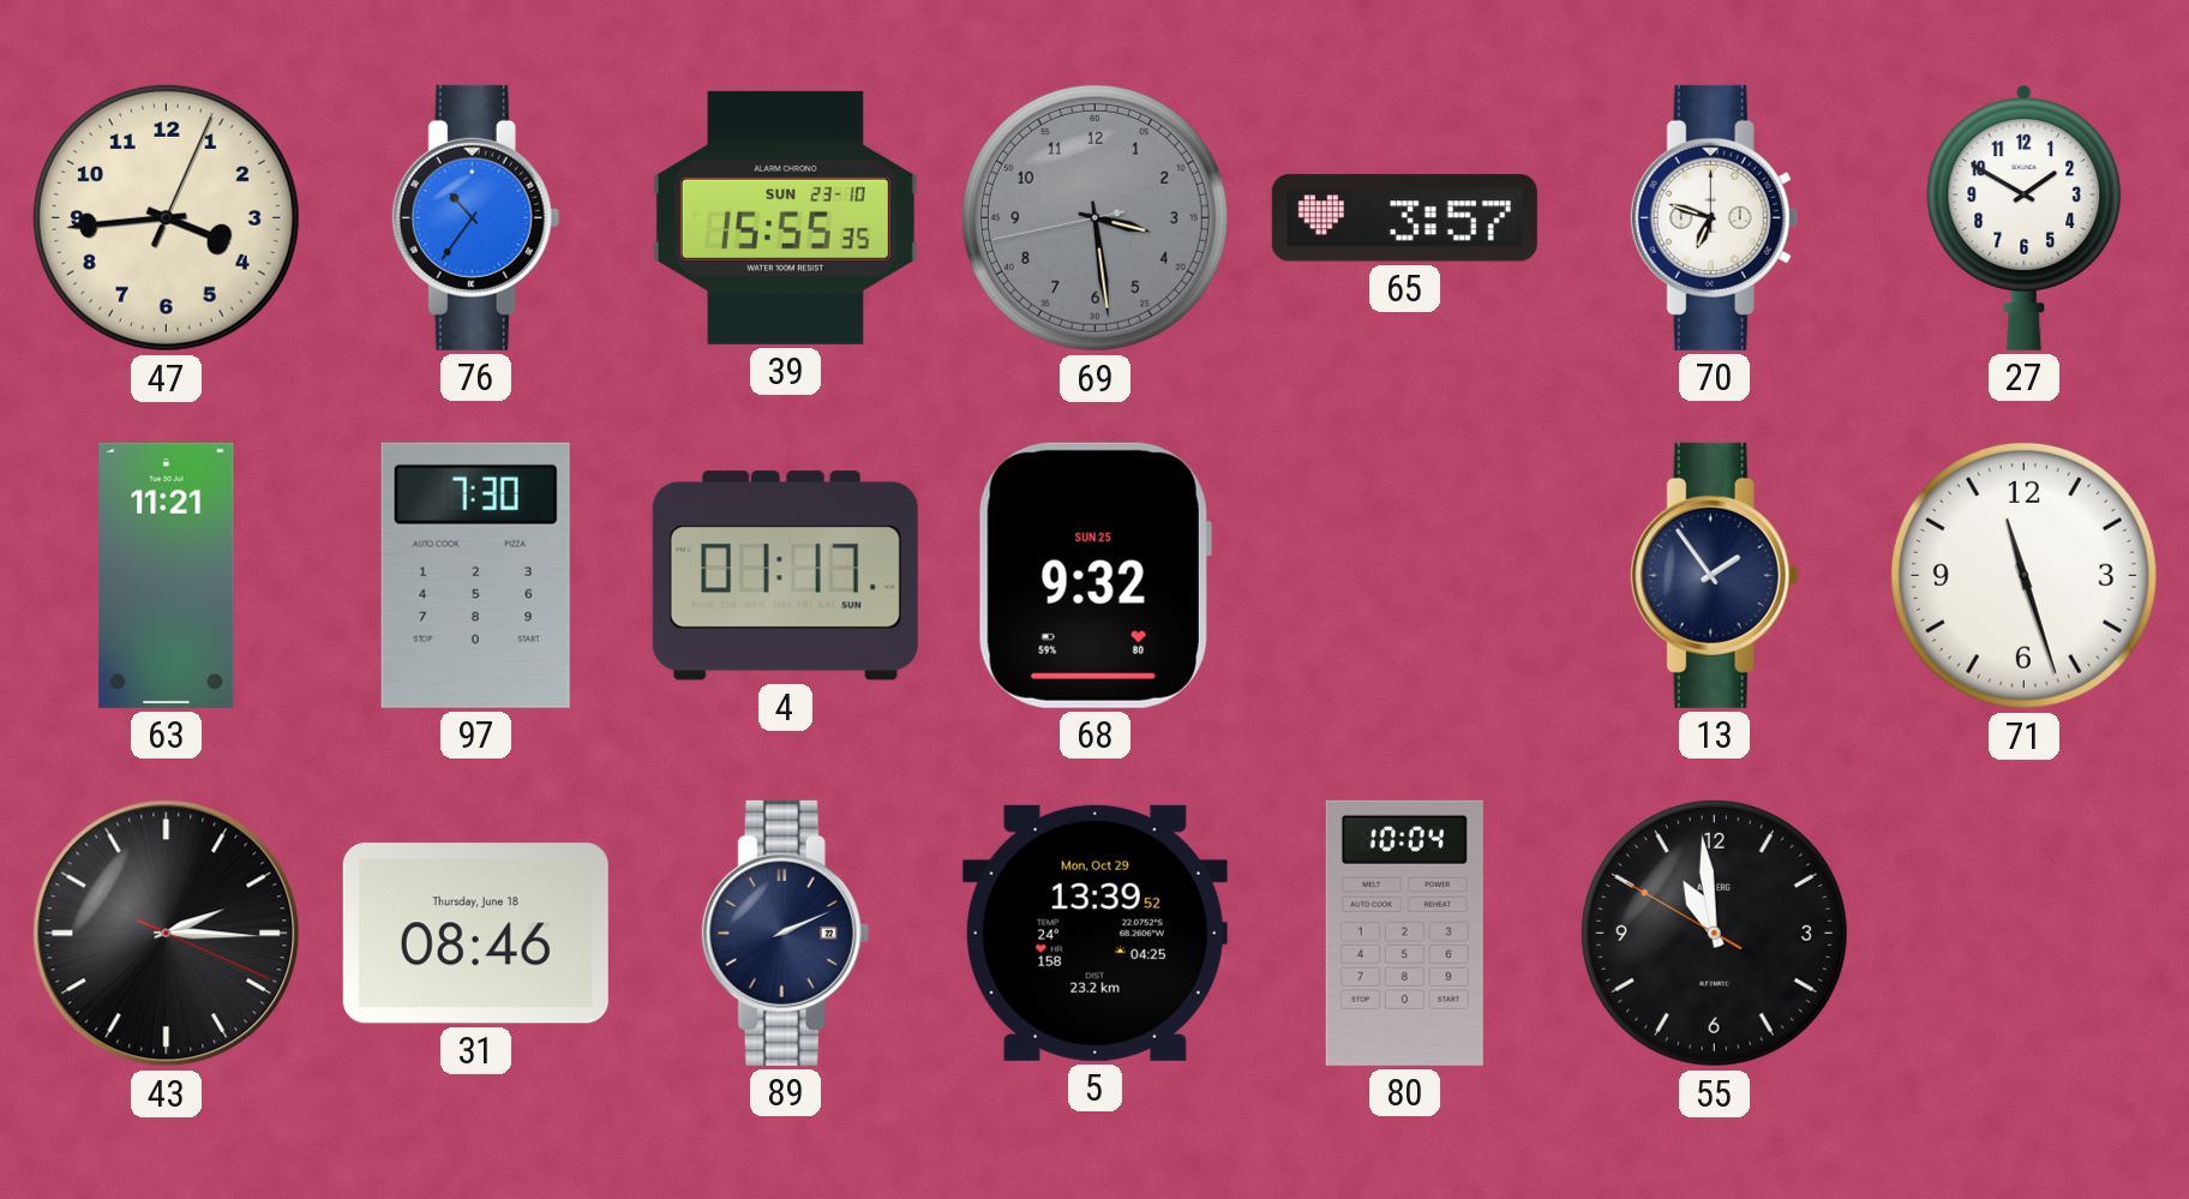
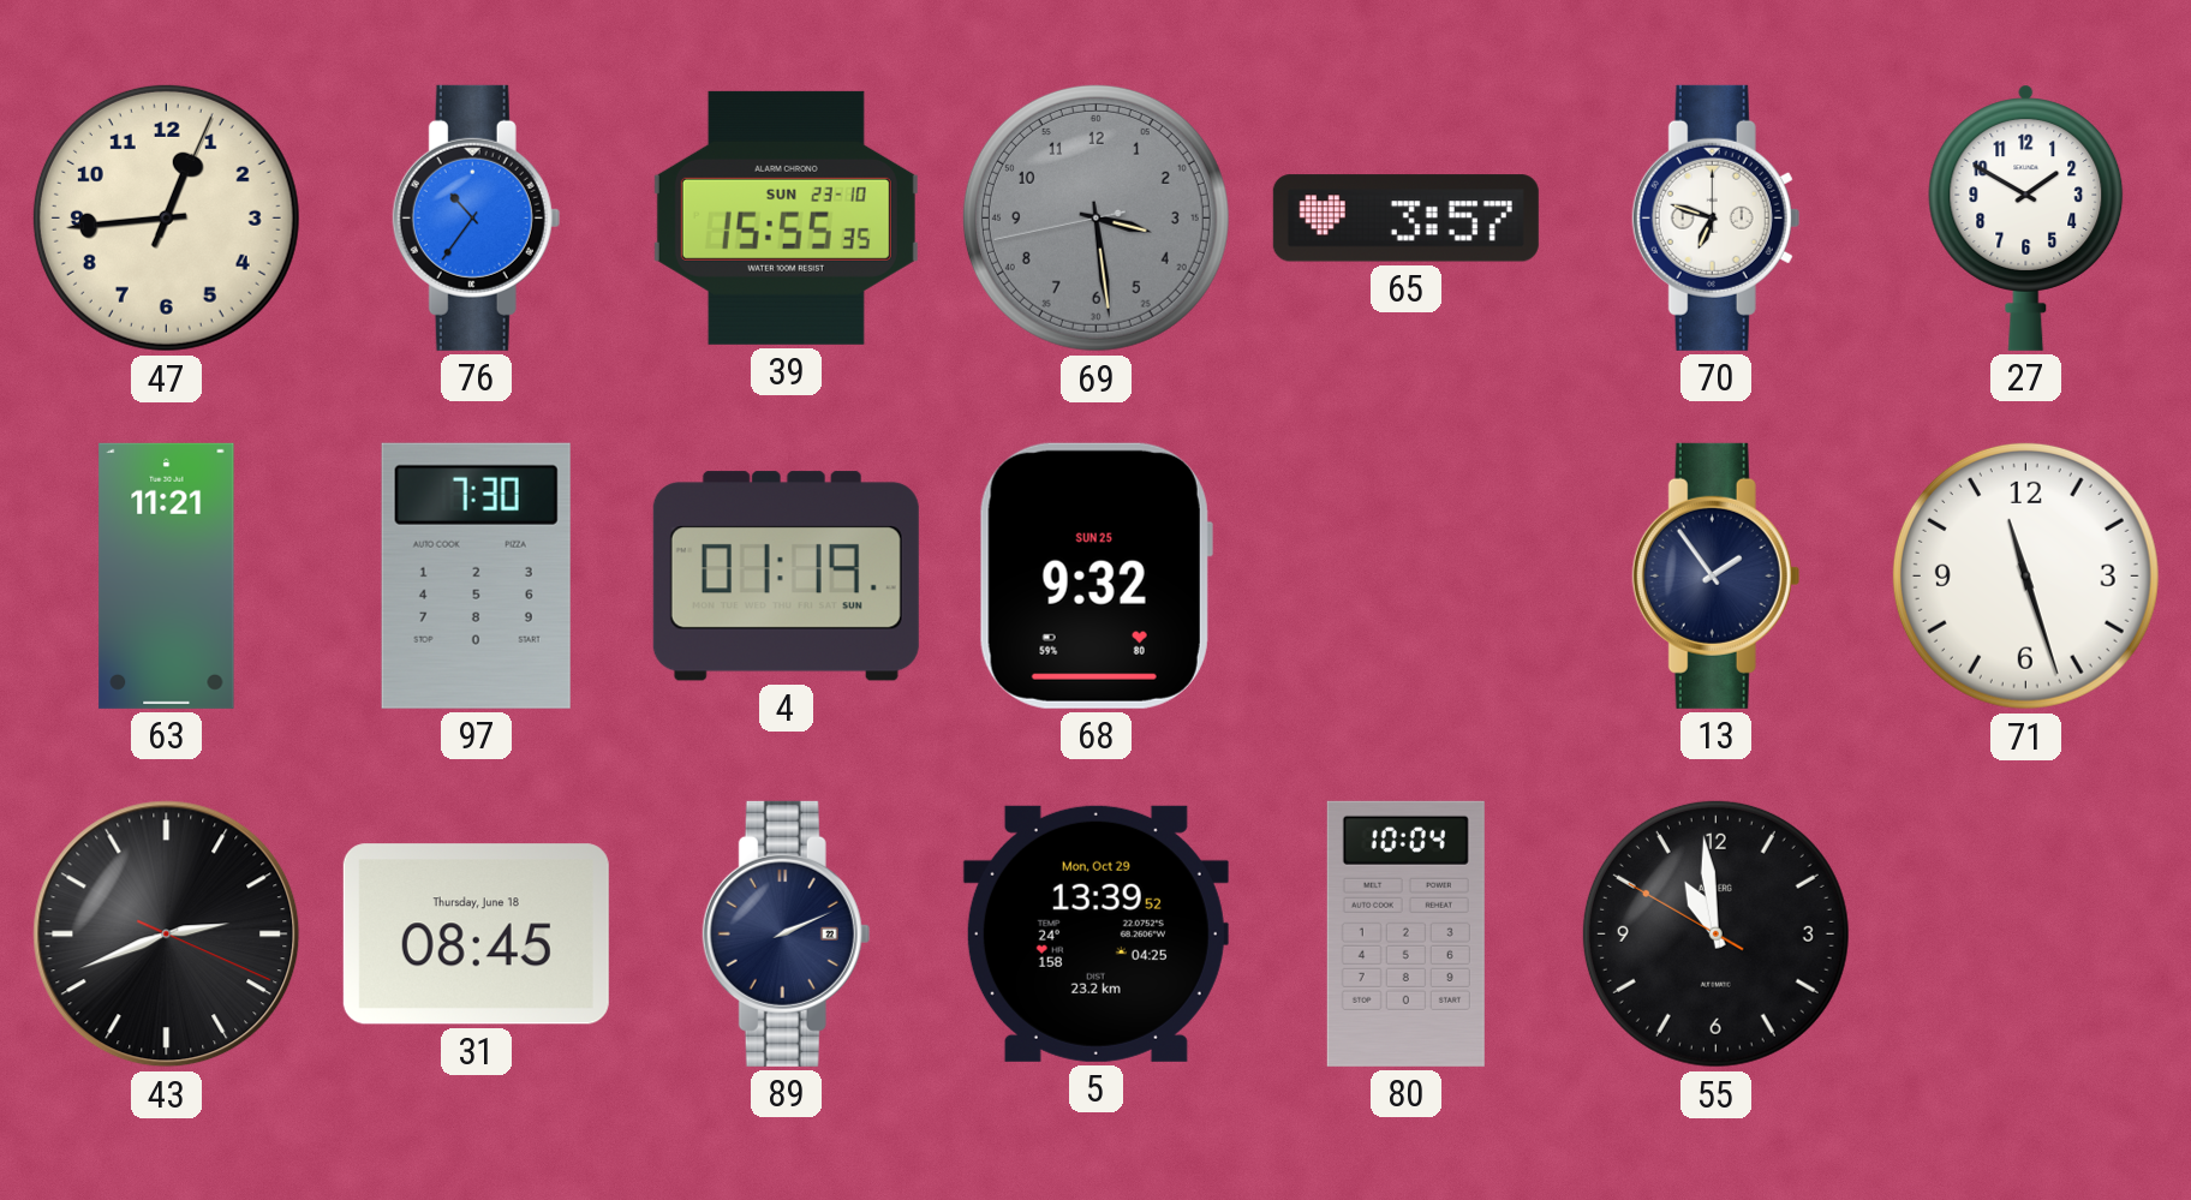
47: 3:44 -> 12:44
4: 01:17 -> 01:19
43: 2:15 -> 2:41
31: 08:46 -> 08:45
